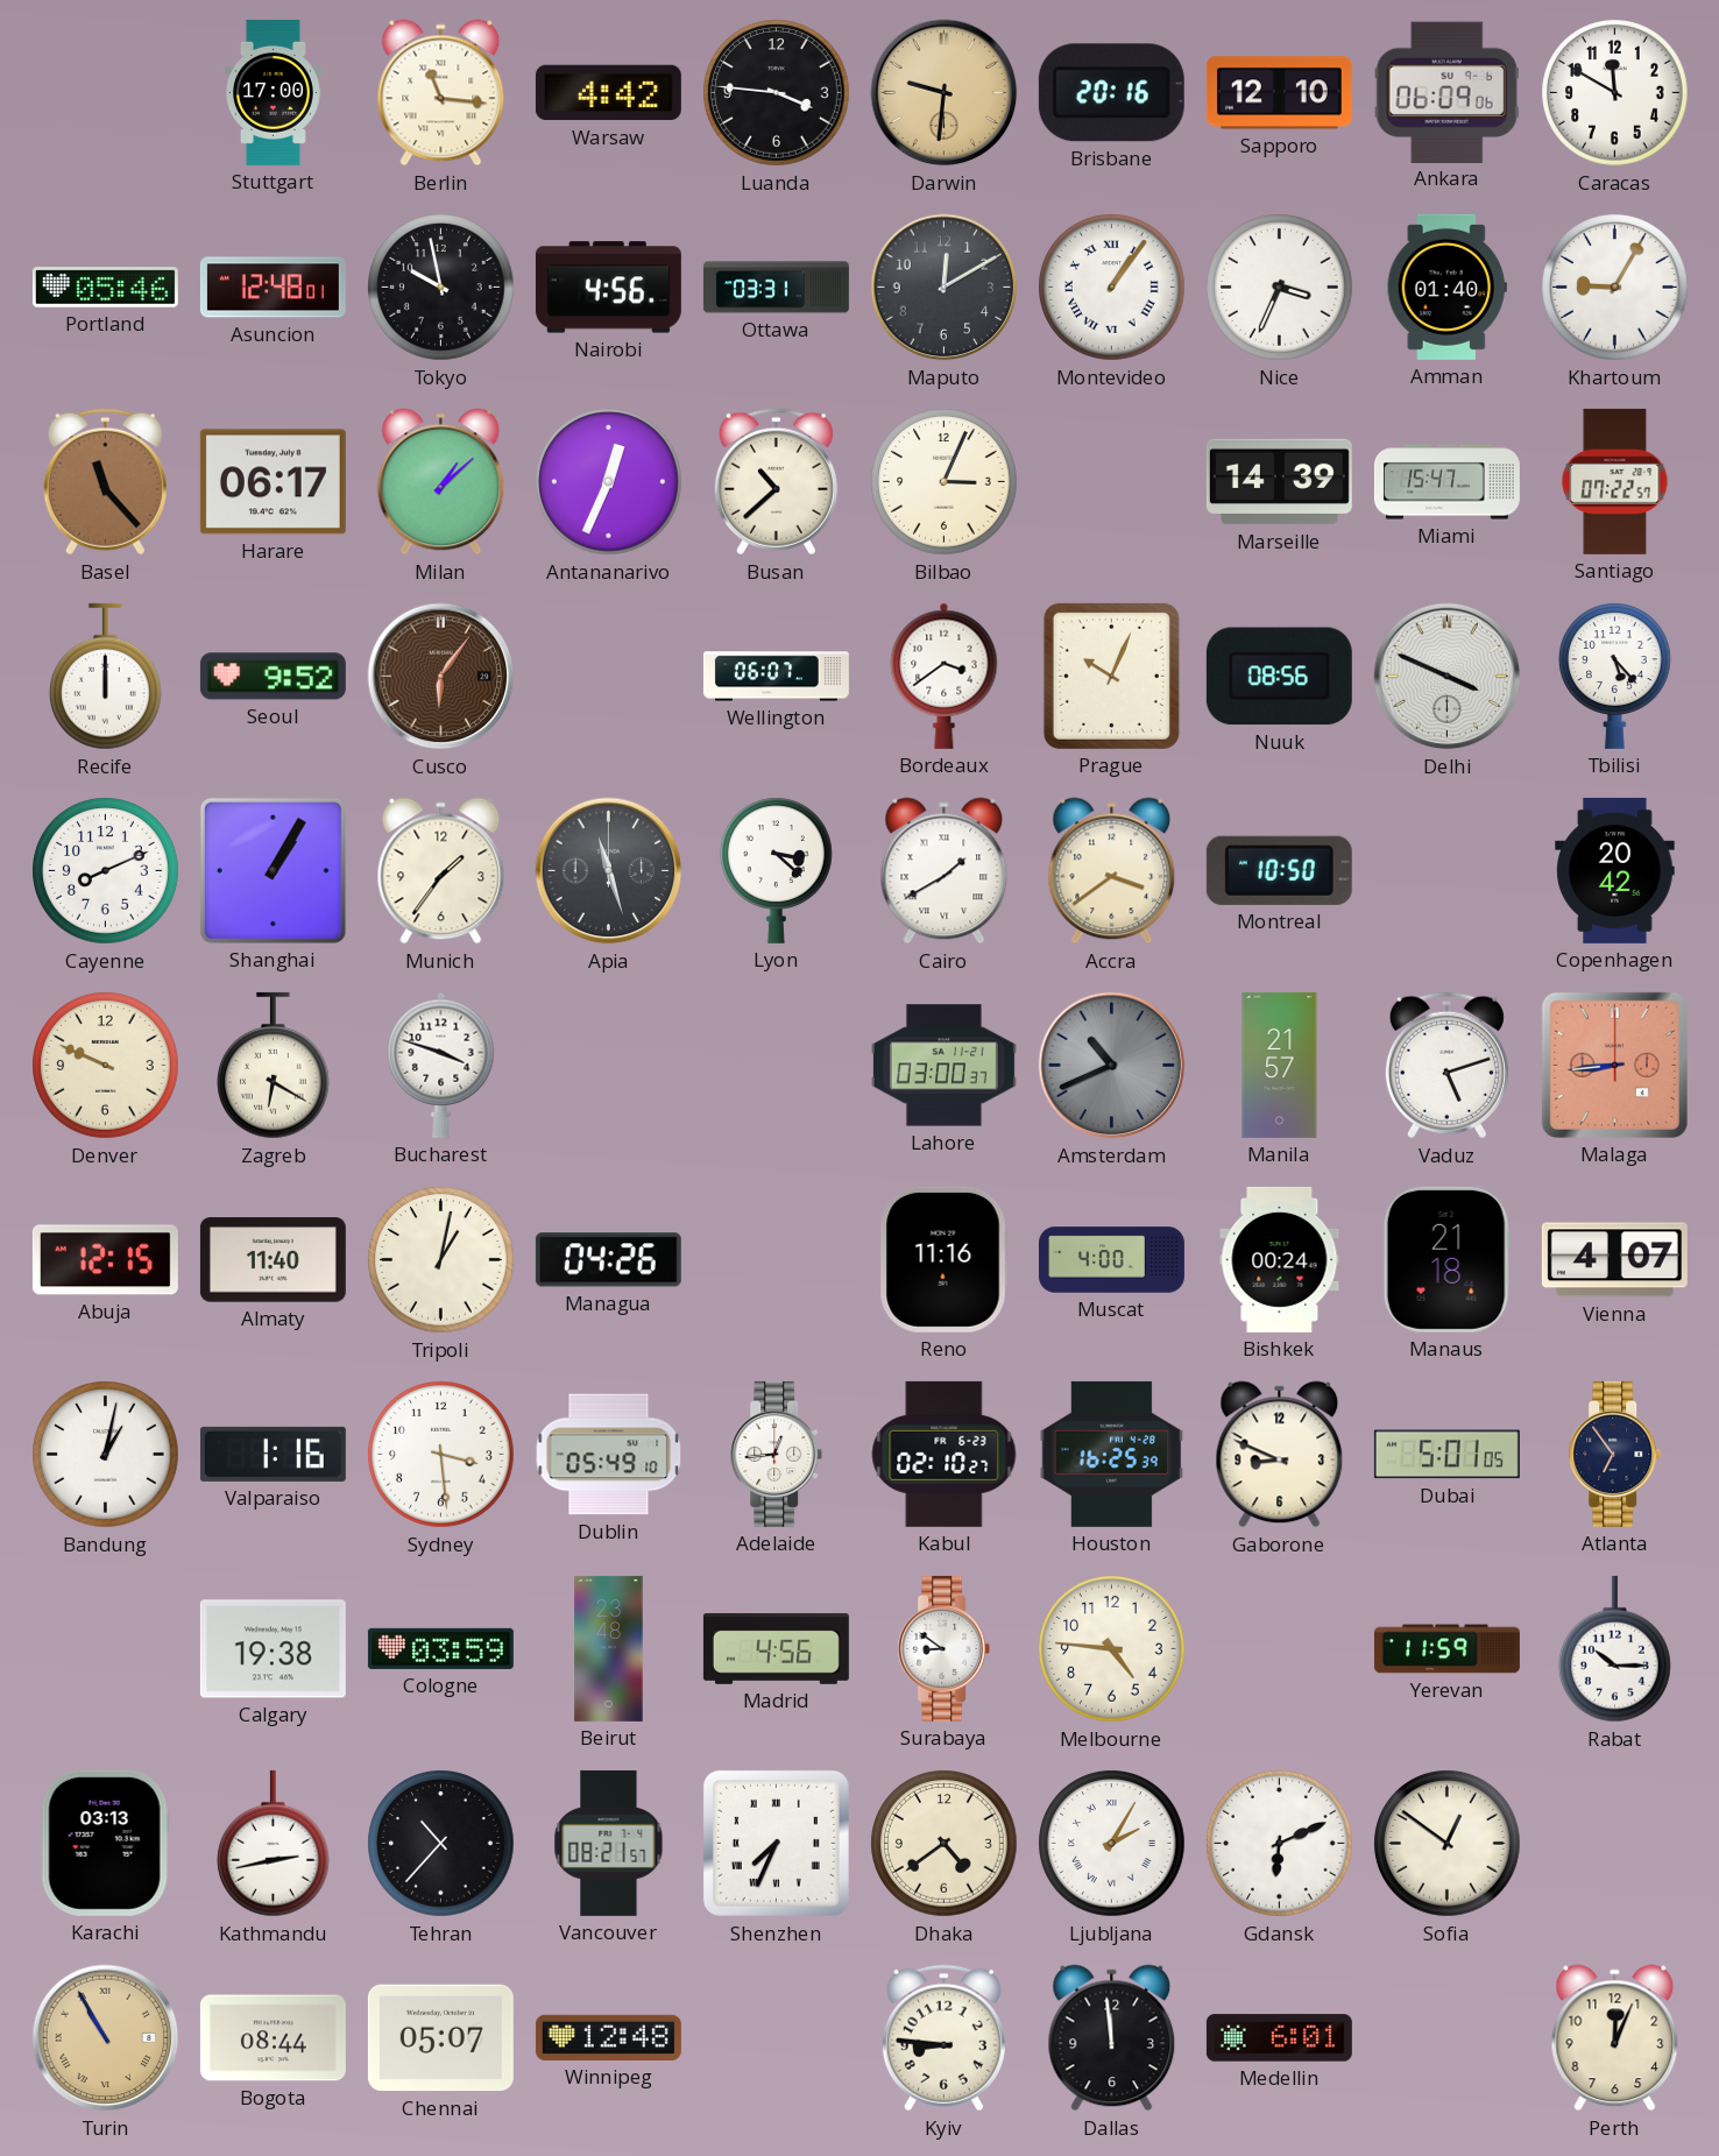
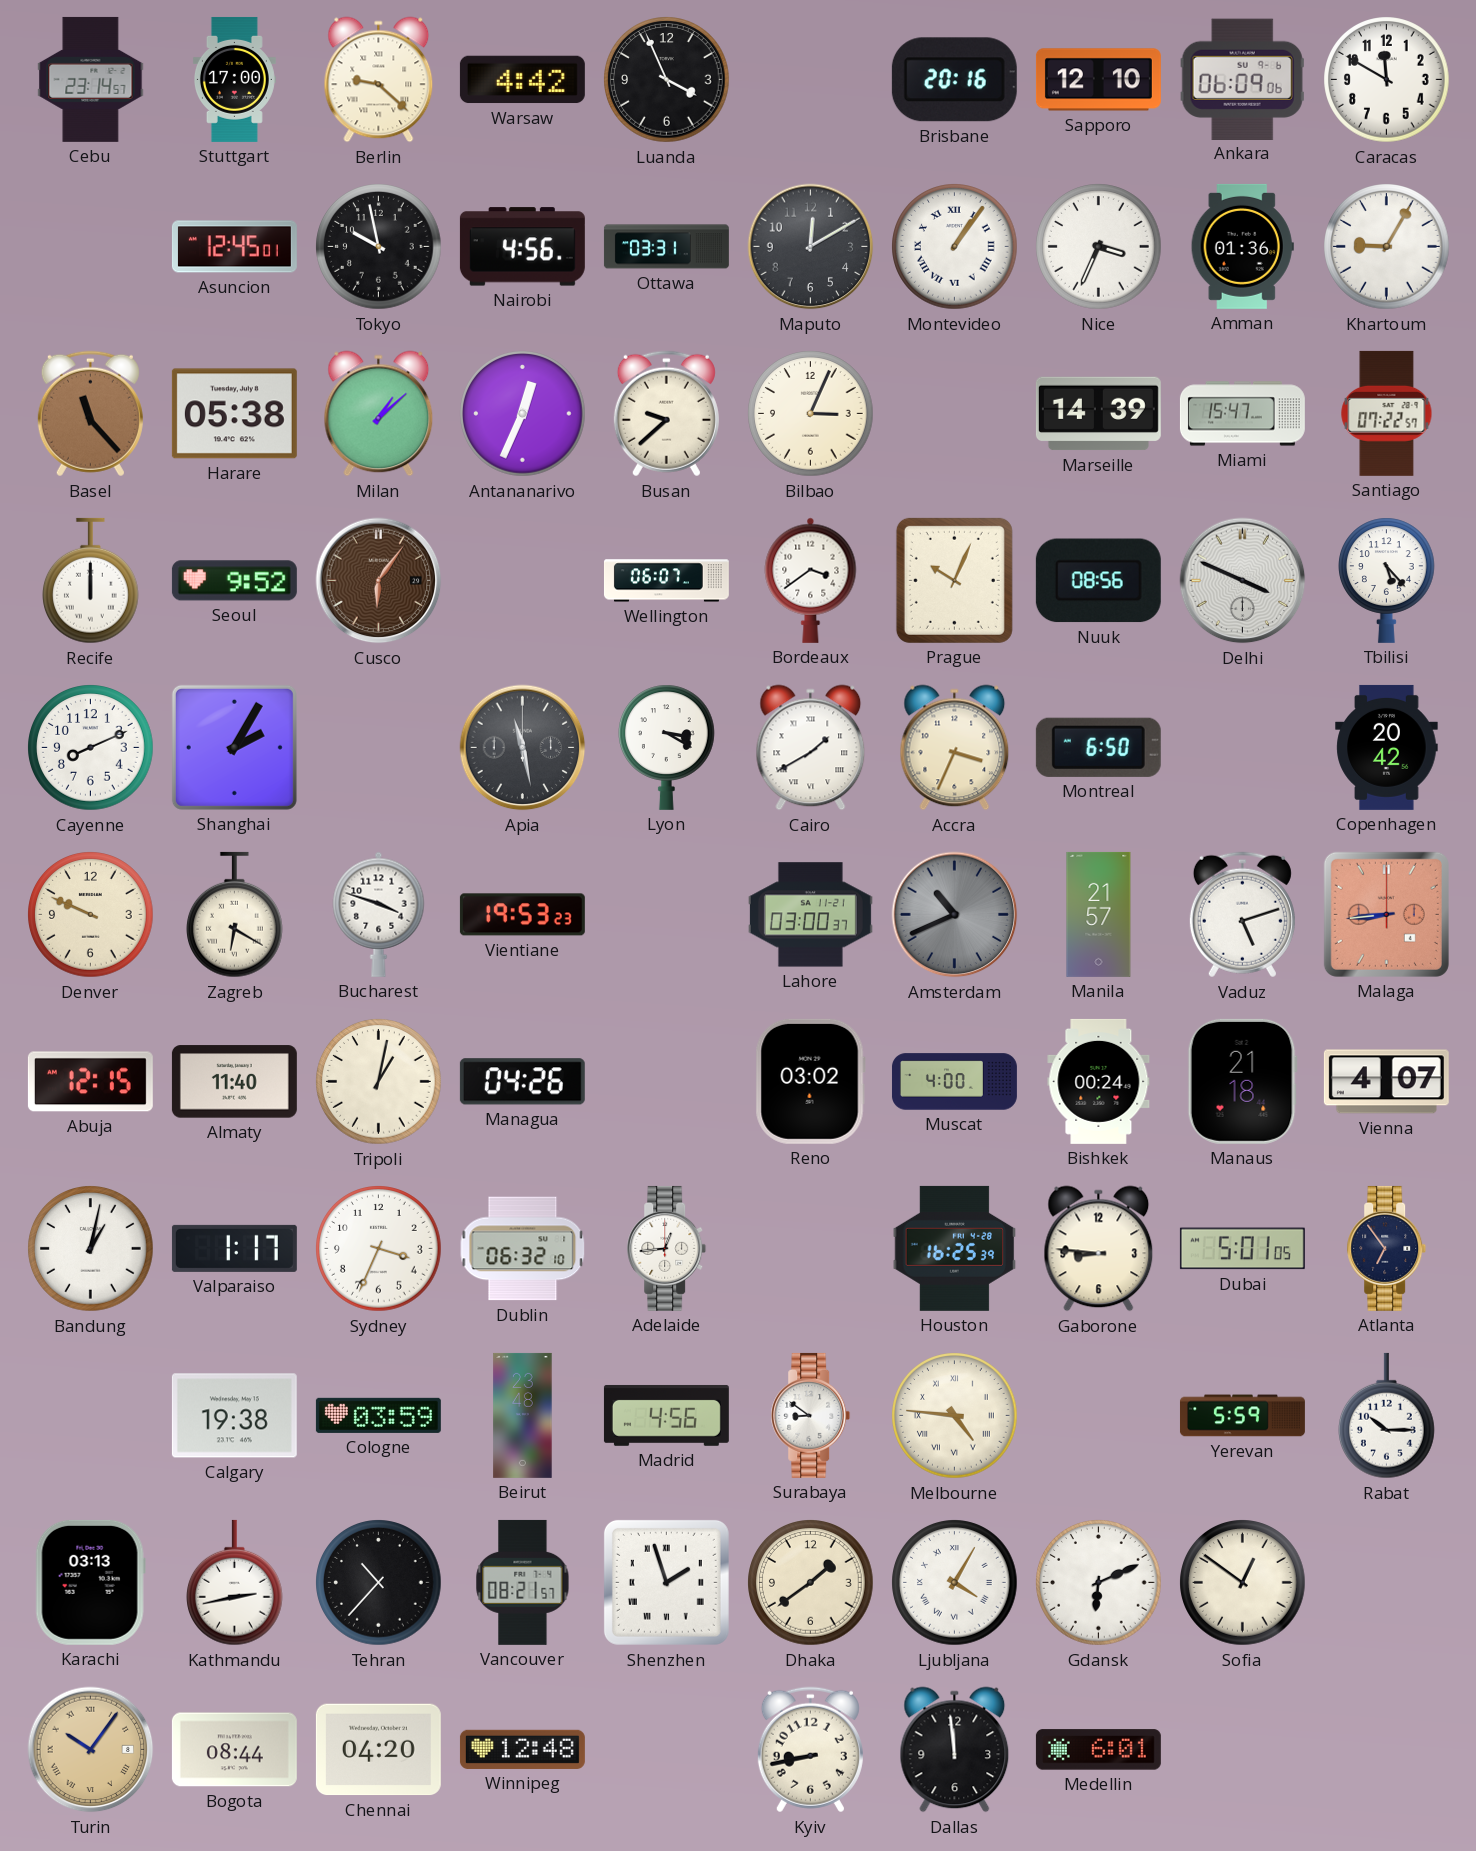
Cebu: none -> 23:14
Berlin: 11:16 -> 9:22
Luanda: 3:46 -> 3:56
Darwin: 9:31 -> none
Portland: 05:46 -> none
Asuncion: 12:48 -> 12:45
Amman: 01:40 -> 01:36
Harare: 06:17 -> 05:38
Busan: 10:38 -> 9:38
Shanghai: 1:05 -> 2:05
Munich: 1:36 -> none
Apia: 11:27 -> 11:28
Lyon: 3:22 -> 3:20
Accra: 3:39 -> 3:34
Montreal: 10:50 -> 6:50
Vientiane: none -> 19:53
Reno: 11:16 -> 03:02
Valparaiso: 1:16 -> 1:17
Sydney: 3:29 -> 3:34
Dublin: 05:49 -> 06:32
Kabul: 02:10 -> none
Gaborone: 8:49 -> 8:46
Melbourne numerals: Arabic -> Roman
Yerevan: 11:59 -> 5:59
Shenzhen: 7:34 -> 1:57
Dhaka: 4:39 -> 1:39
Ljubljana: 2:05 -> 4:05
Turin: 10:55 -> 10:06
Chennai: 05:07 -> 04:20
Kyiv: 8:46 -> 8:43
Perth: 12:04 -> none
